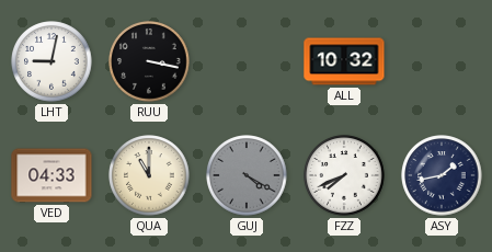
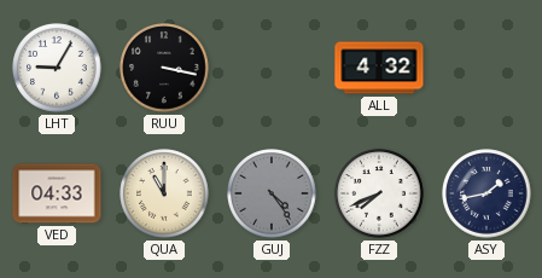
LHT: 9:02 -> 9:05
ALL: 10:32 -> 4:32
GUJ: 4:20 -> 4:24
